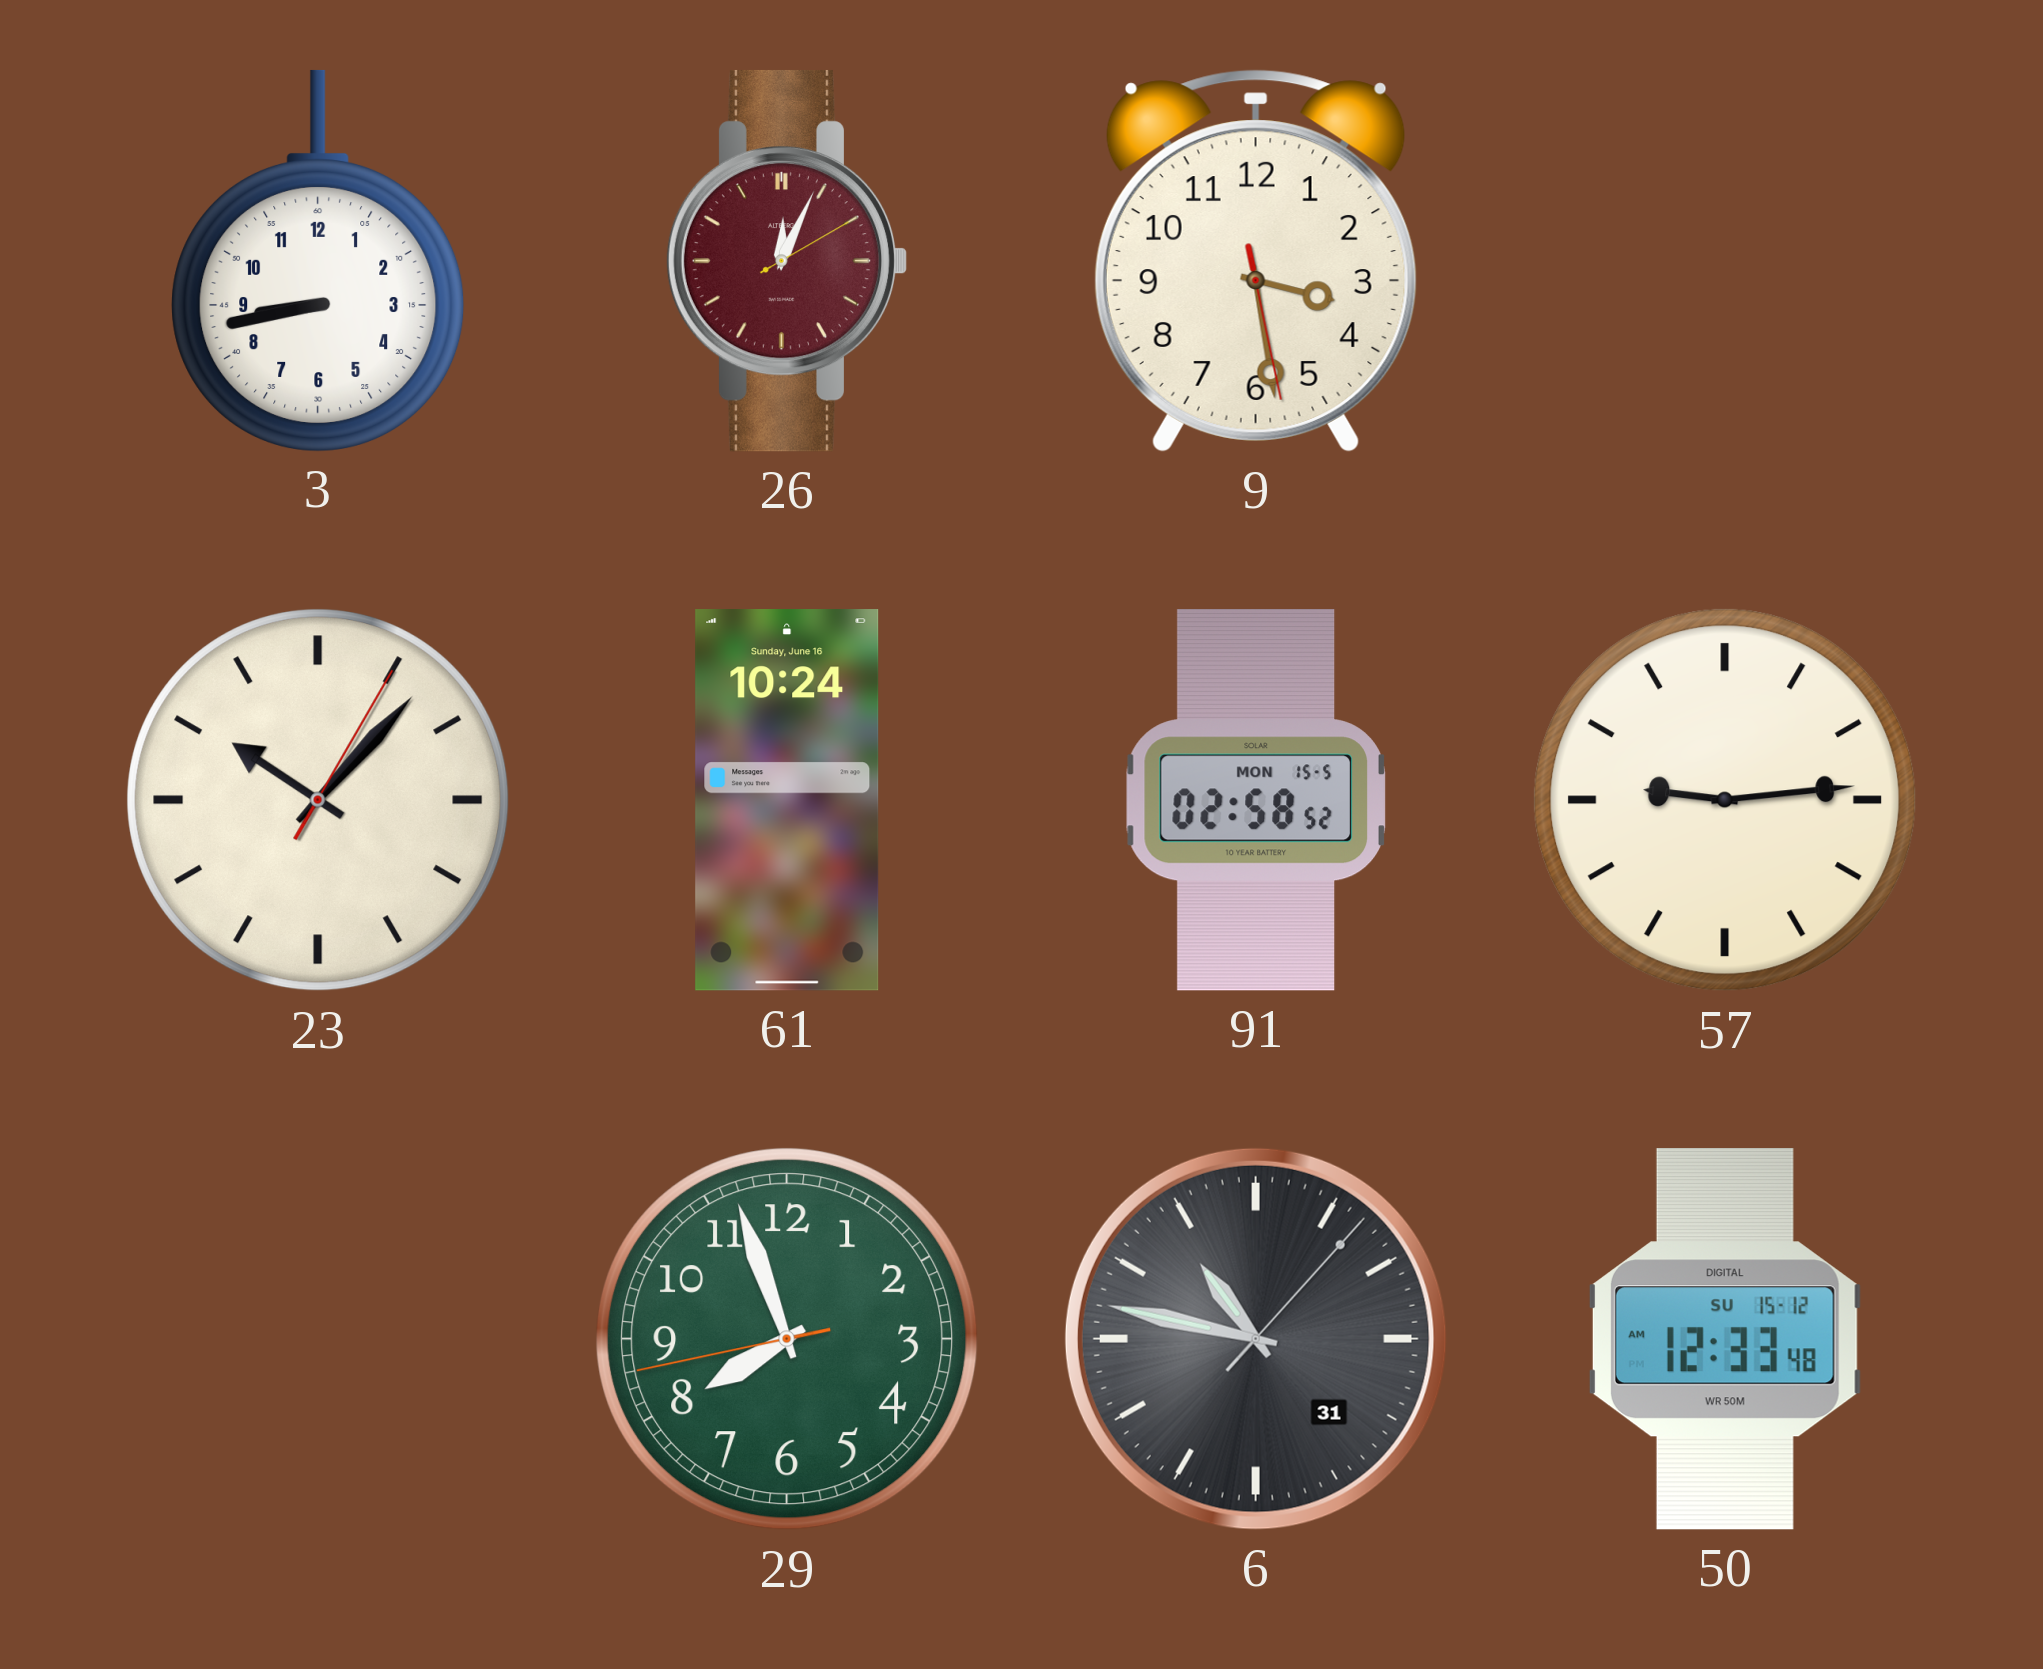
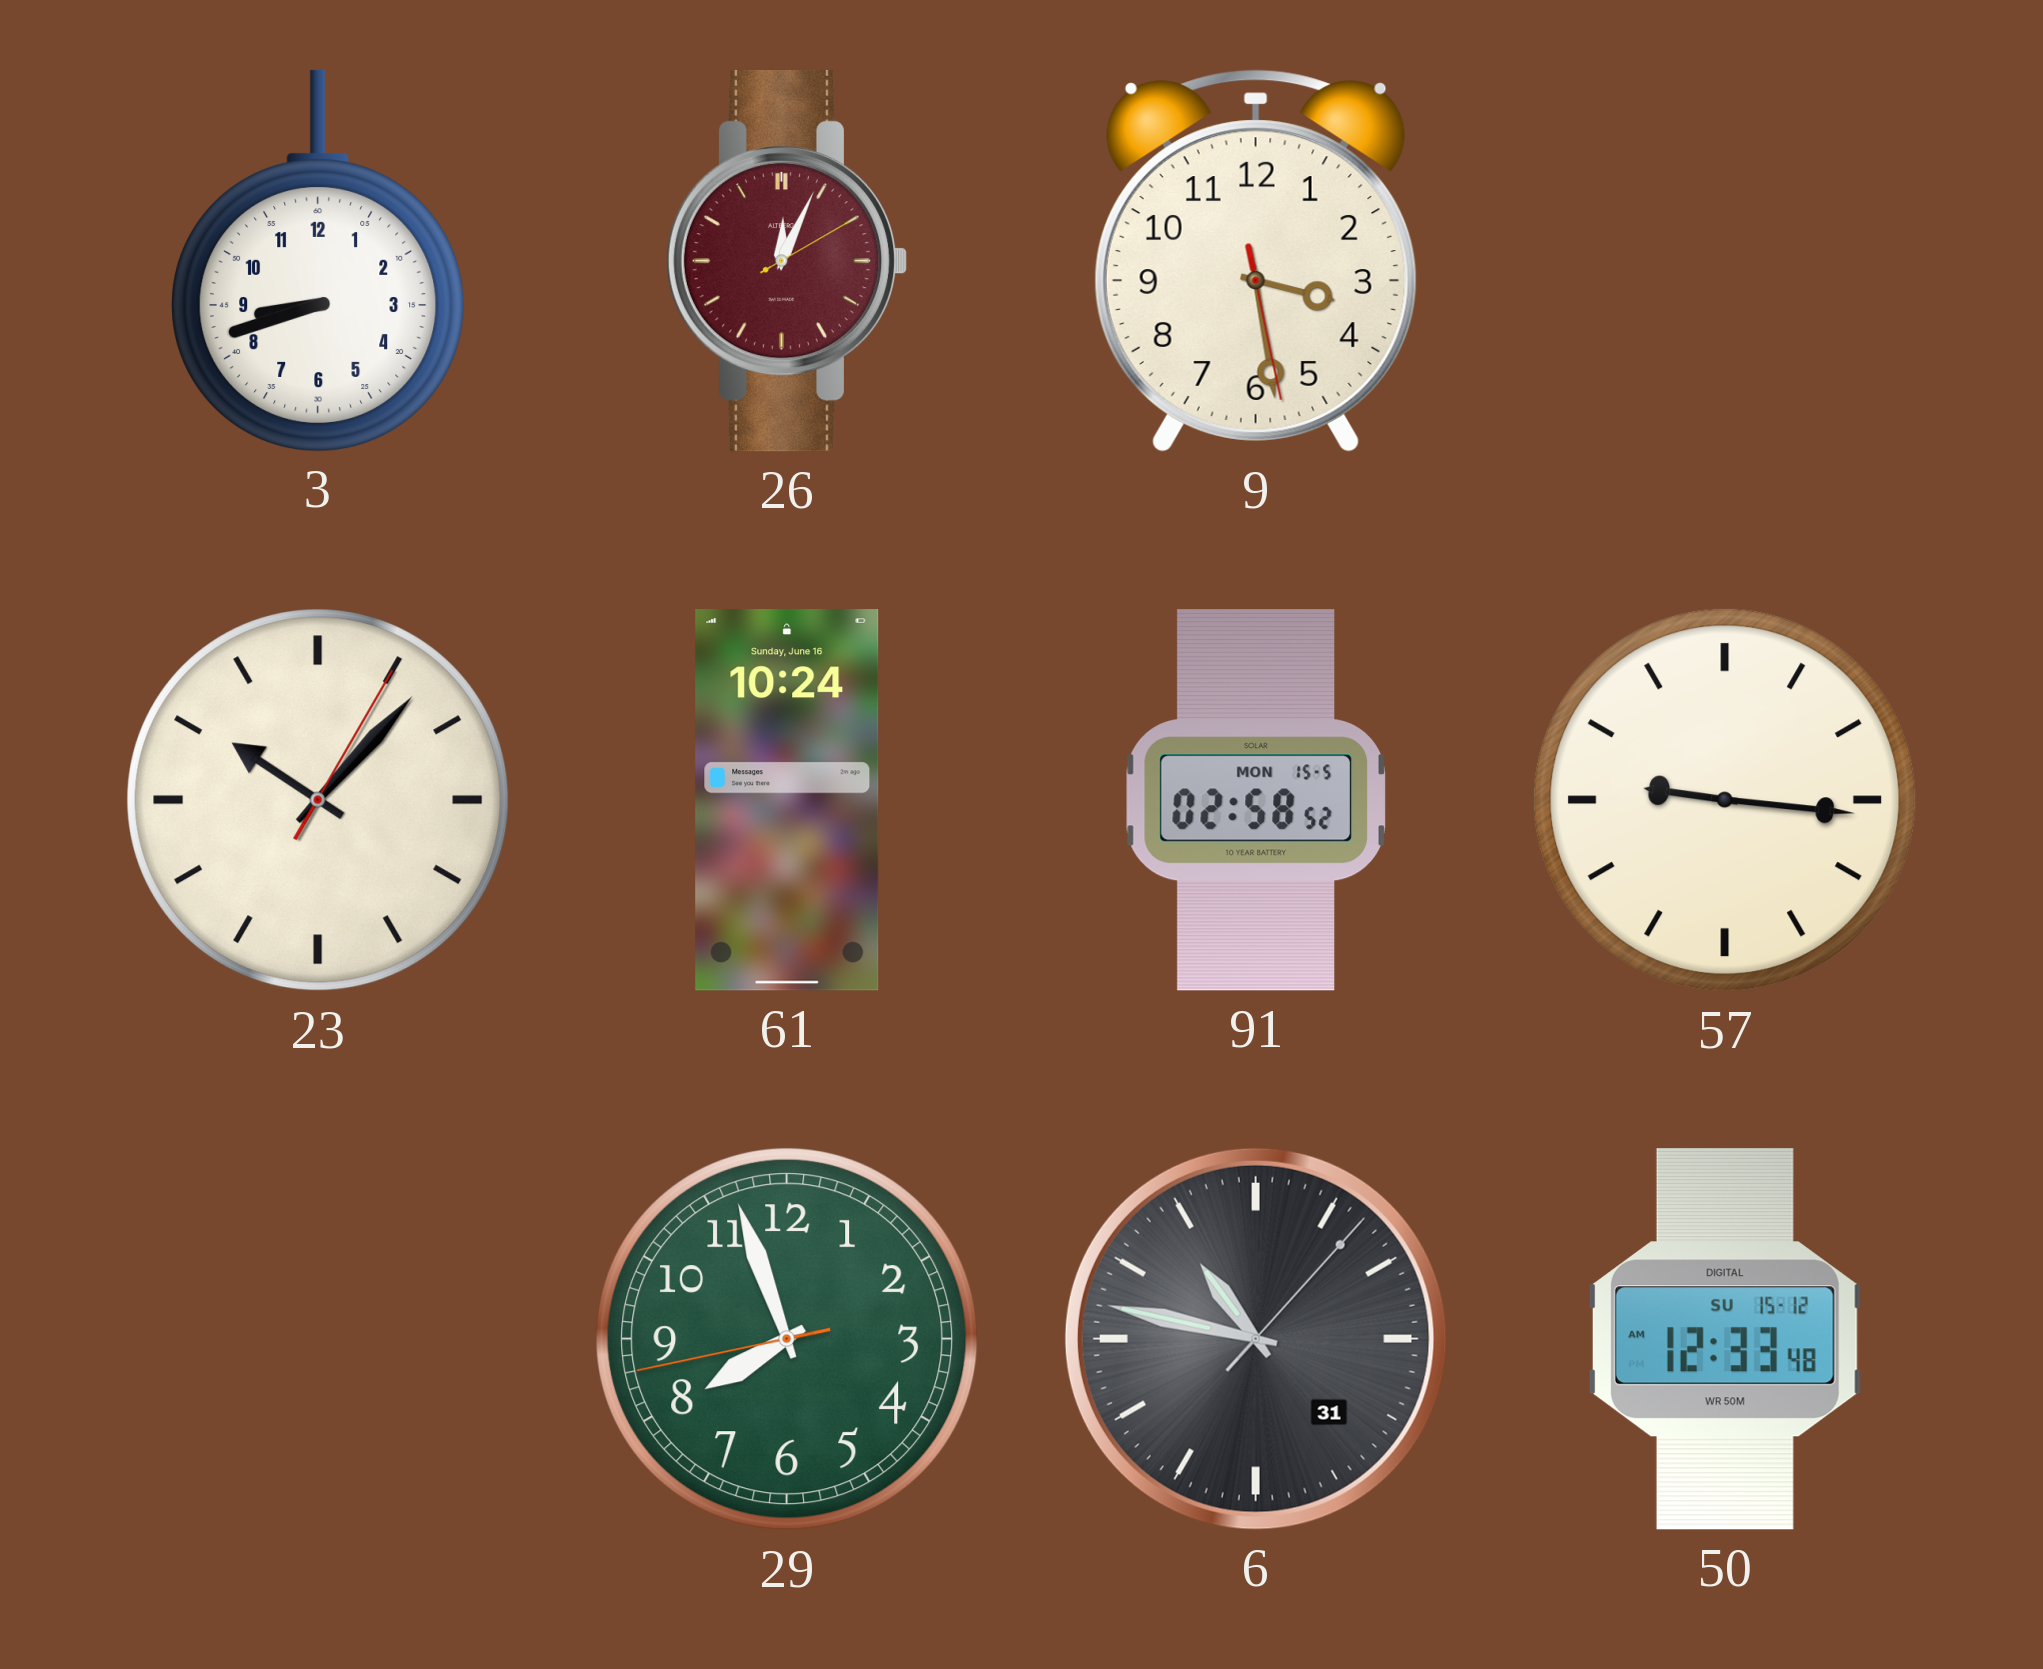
3: 8:43 -> 8:42
57: 9:14 -> 9:16
